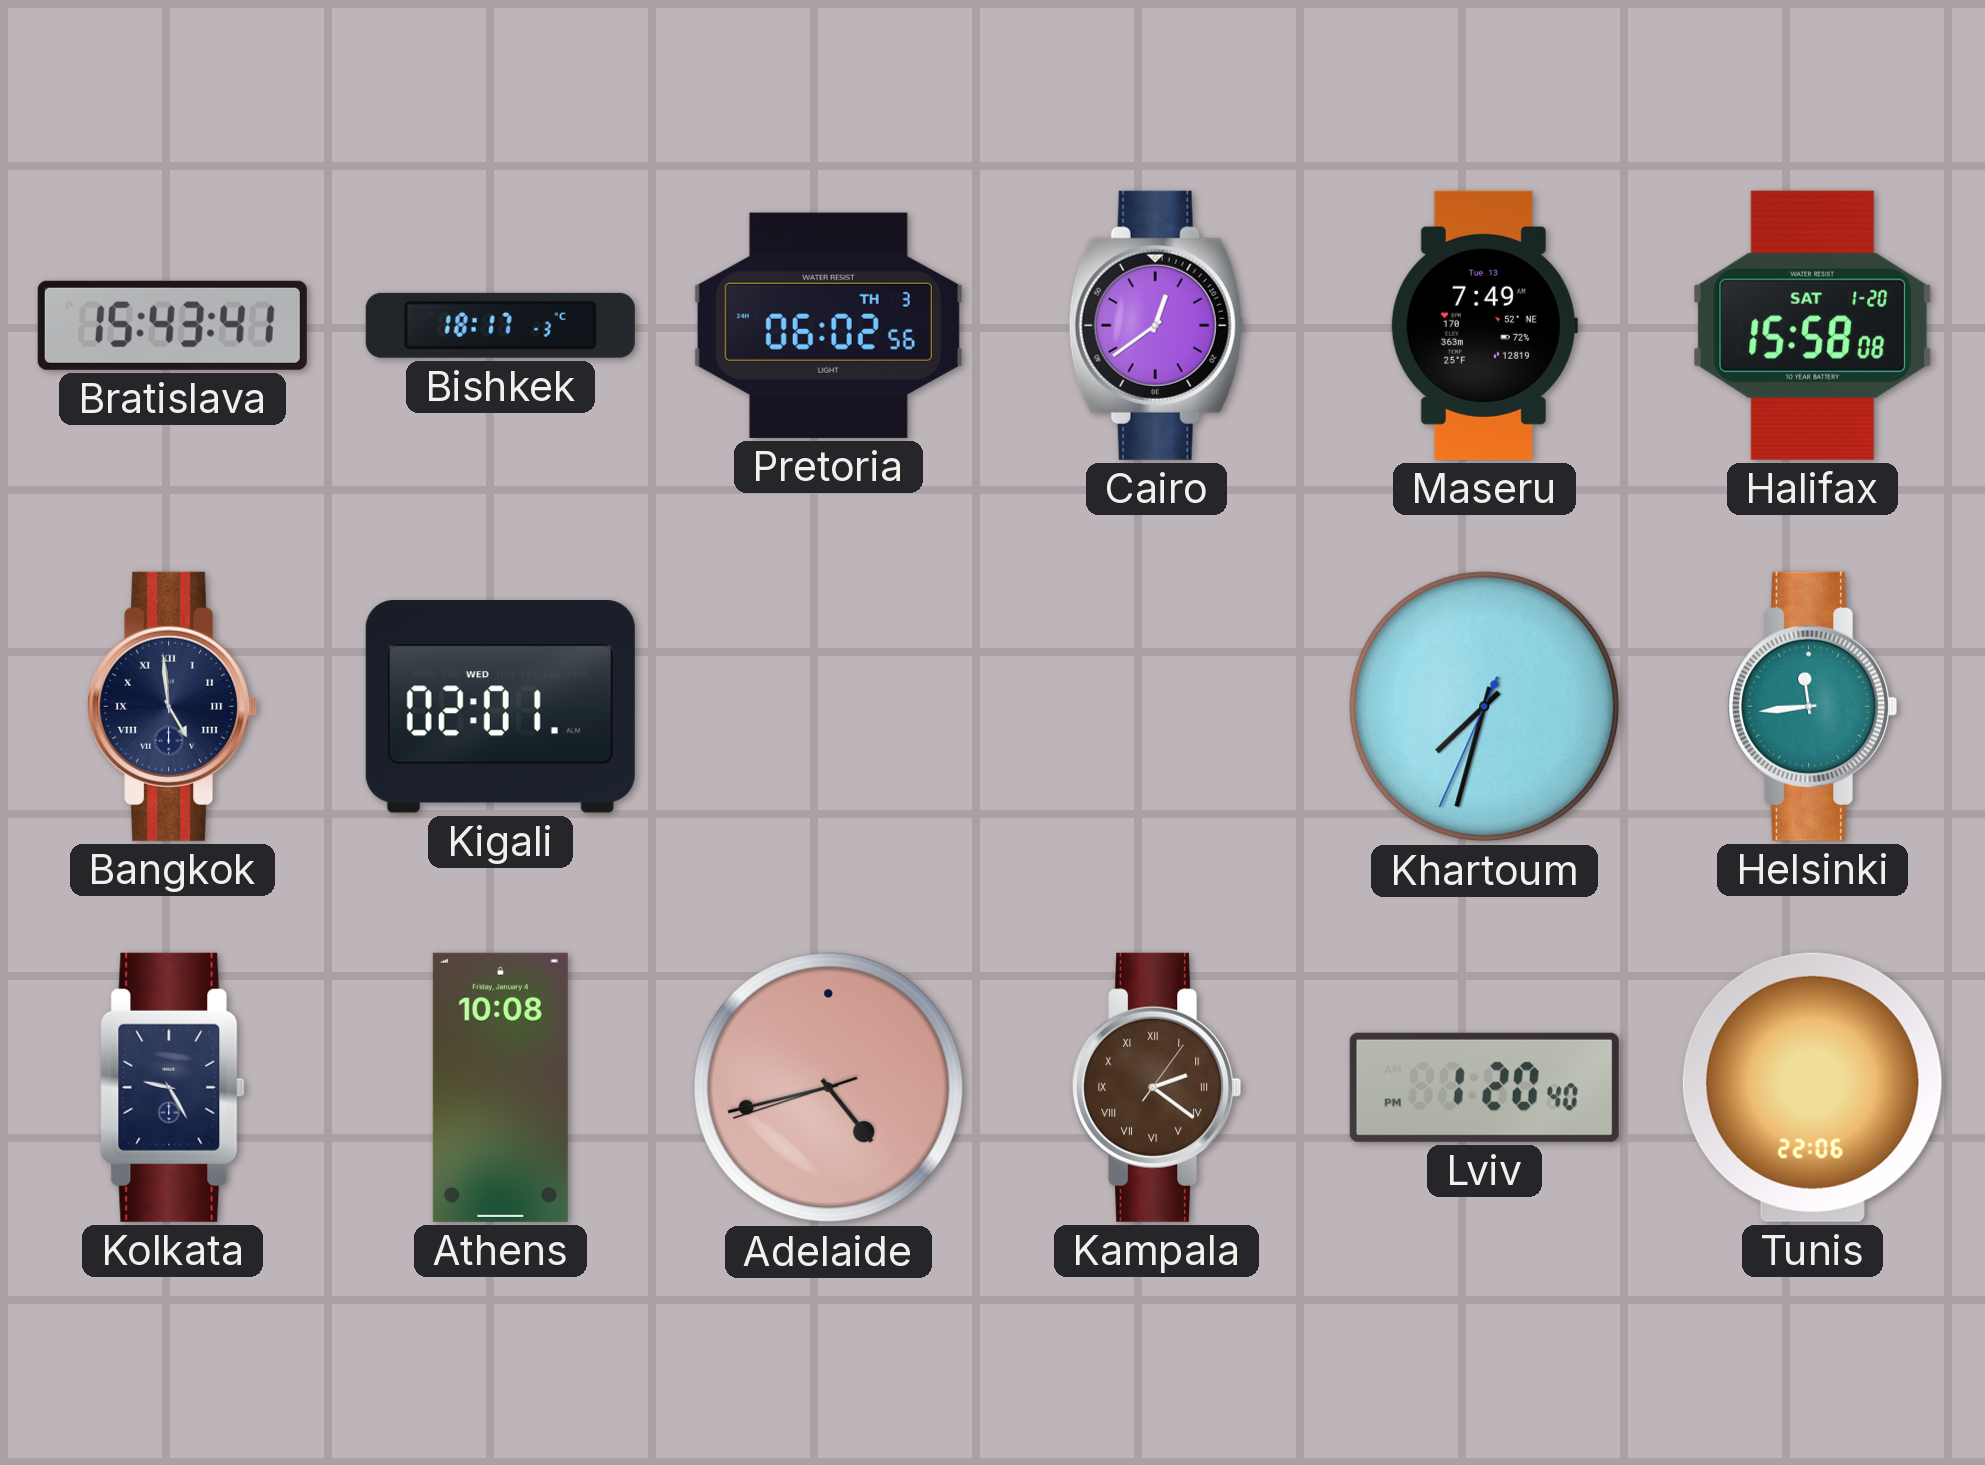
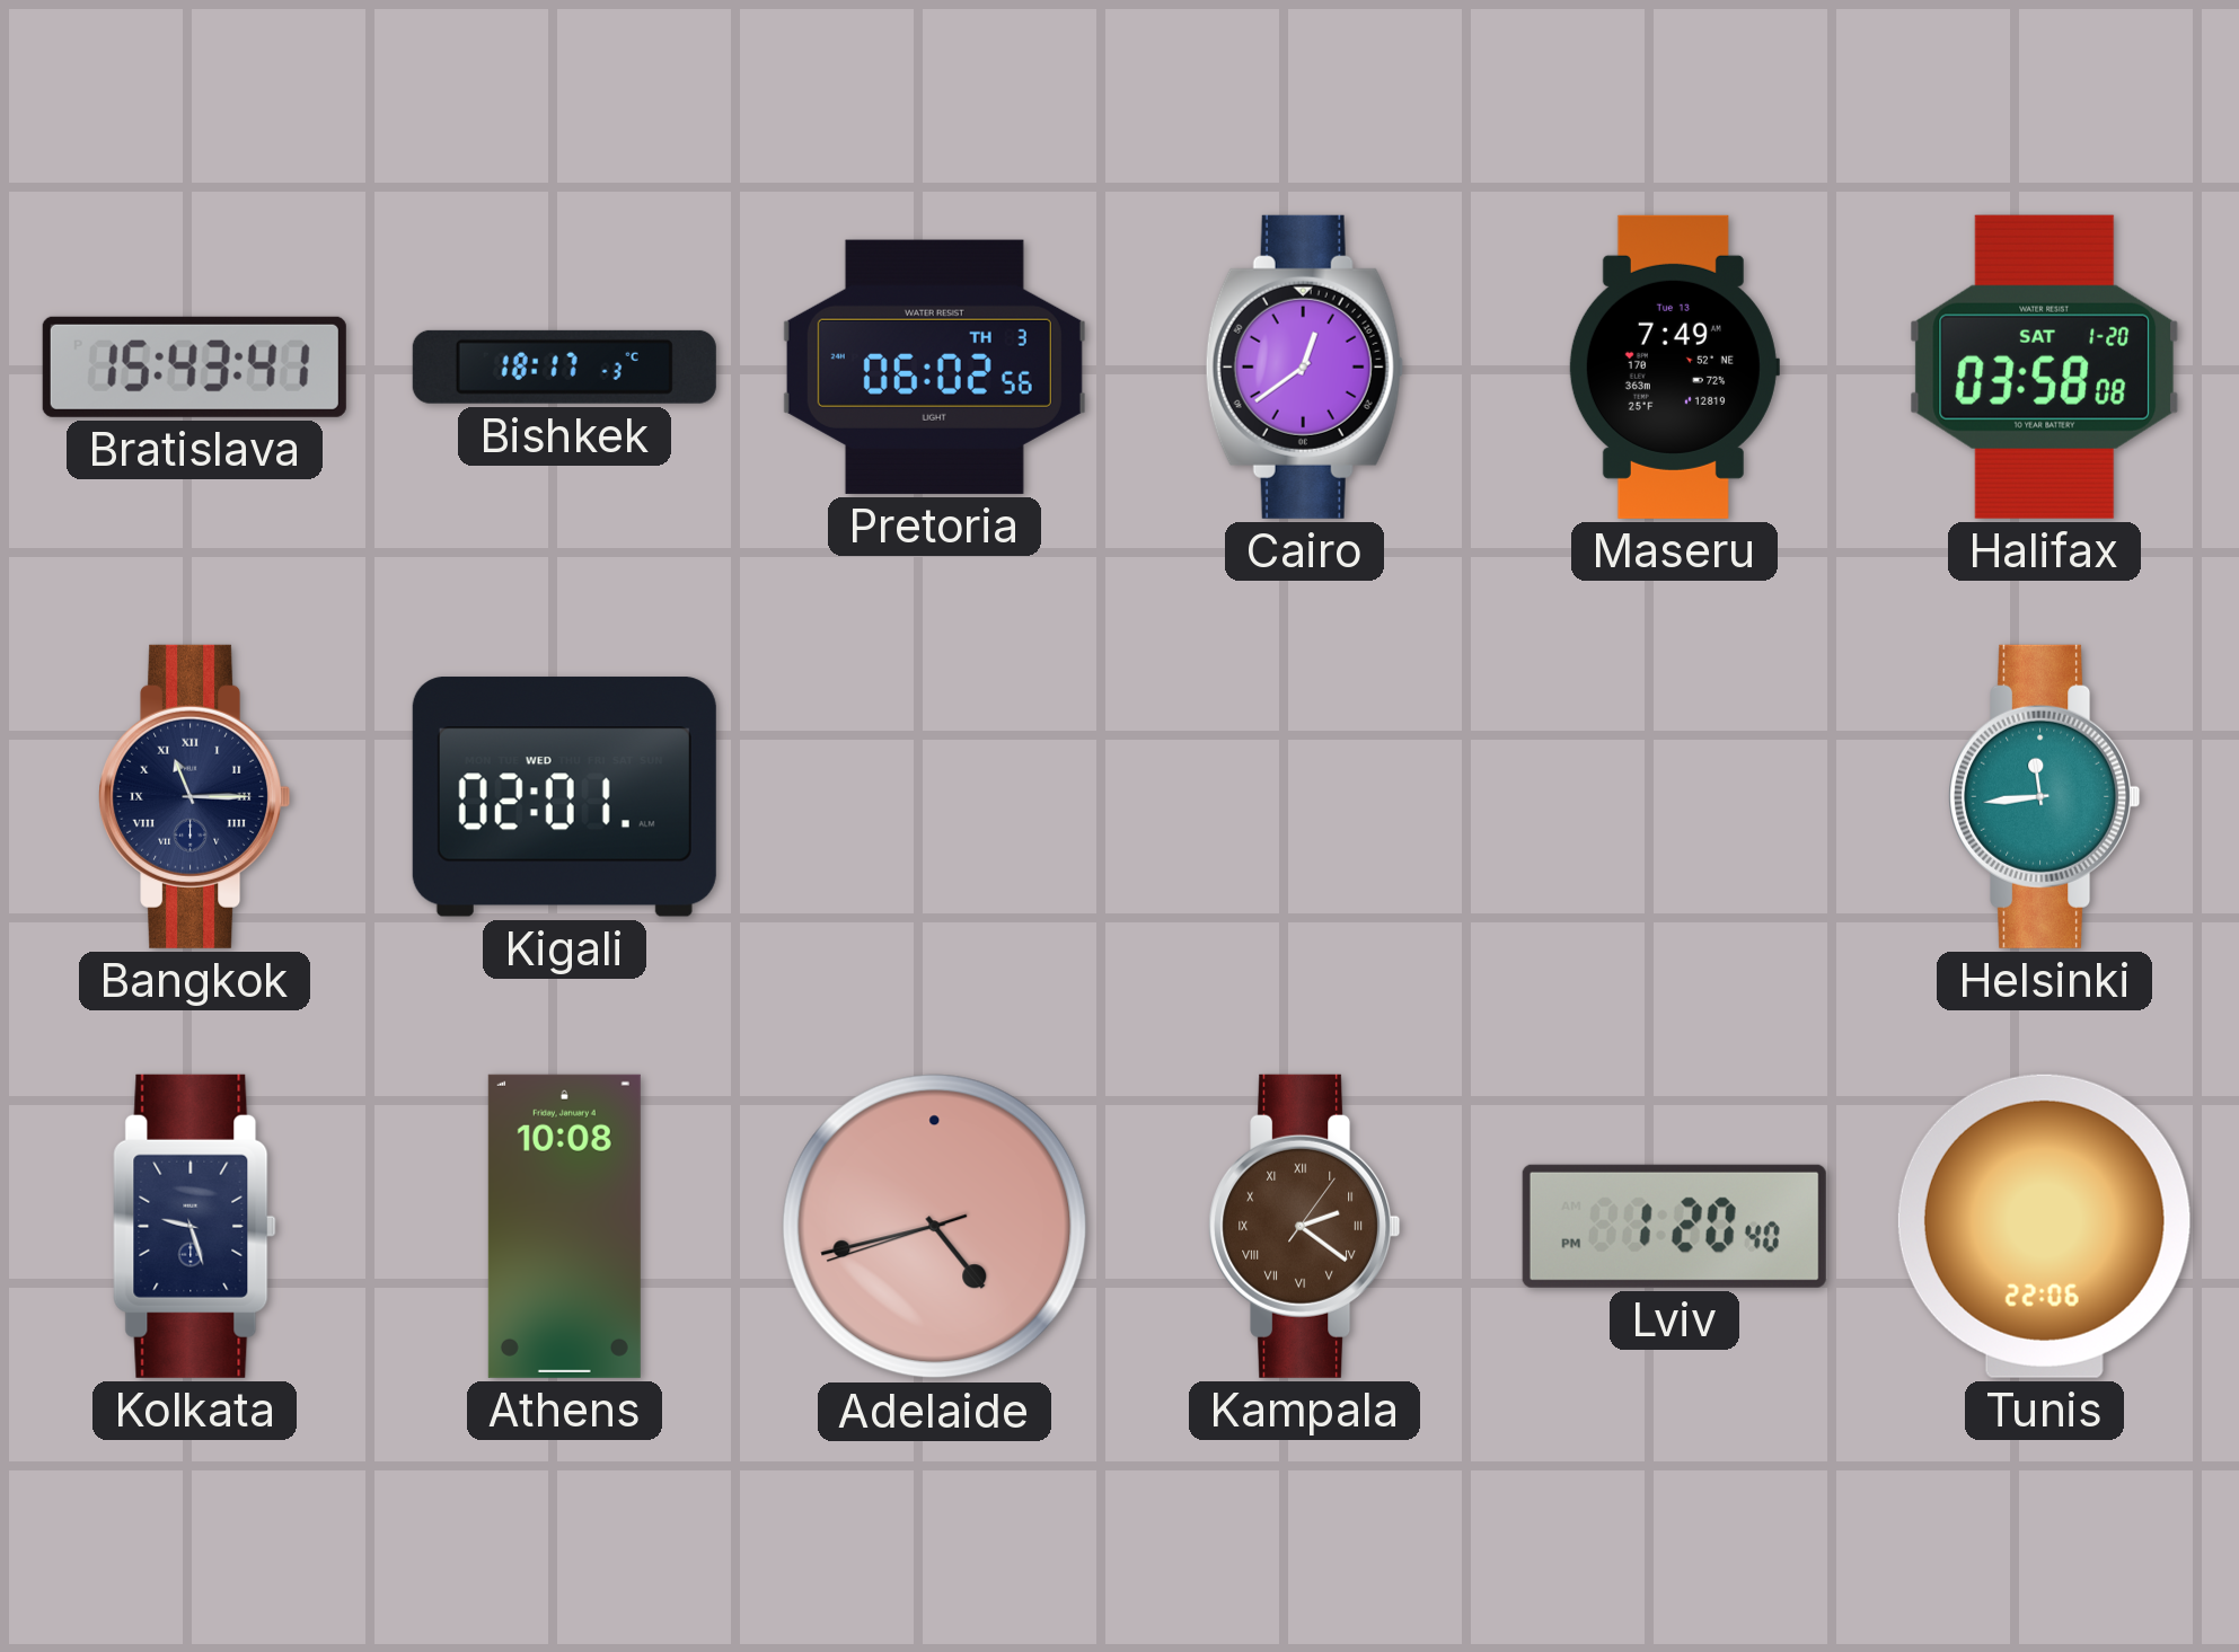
Halifax: 15:58 -> 03:58
Bangkok: 4:59 -> 11:15
Khartoum: 7:32 -> none
Kolkata: 9:25 -> 9:27
